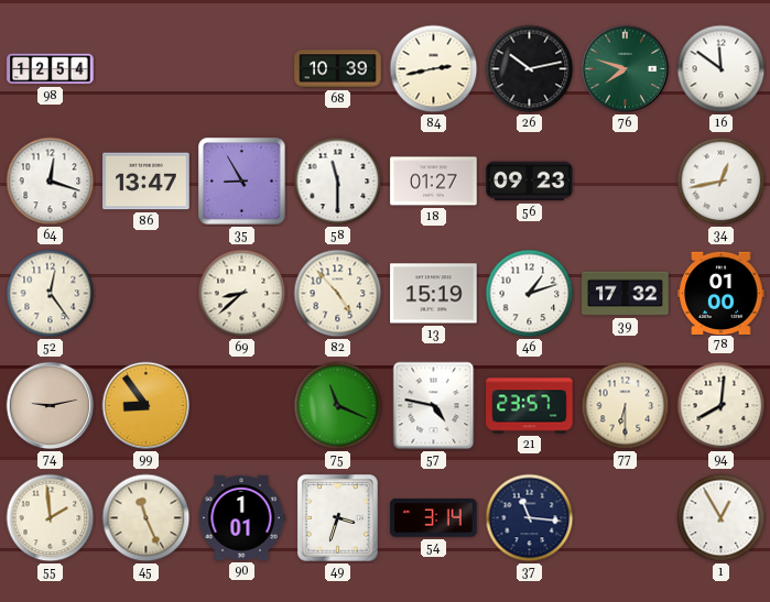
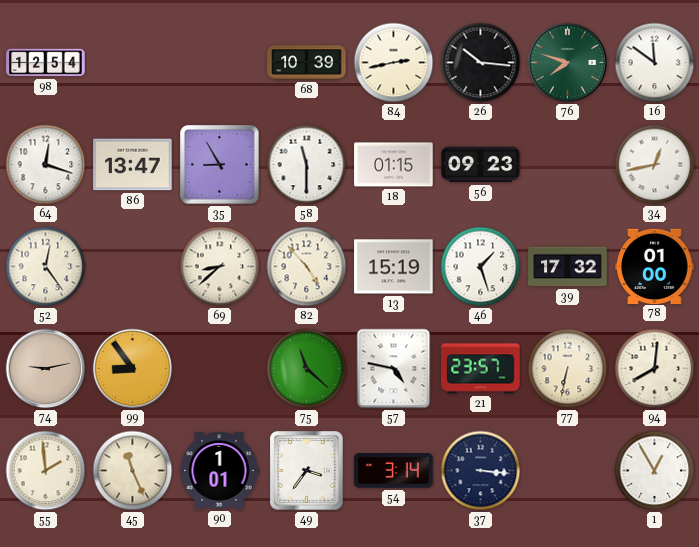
26: 10:13 -> 10:16
18: 01:27 -> 01:15
46: 1:12 -> 1:27
75: 11:19 -> 11:22
77: 6:30 -> 6:32
49: 3:33 -> 3:36
37: 11:16 -> 3:16
